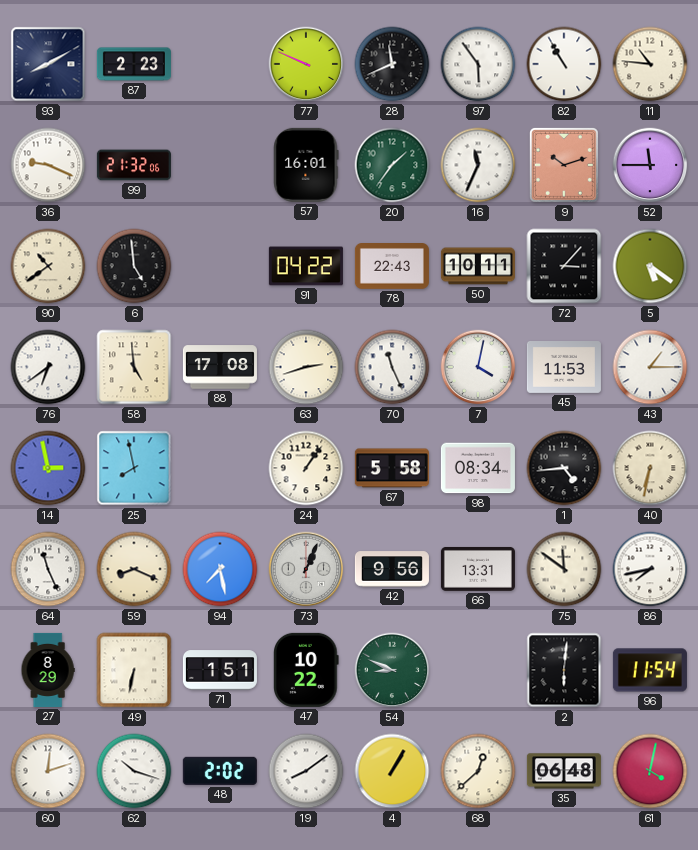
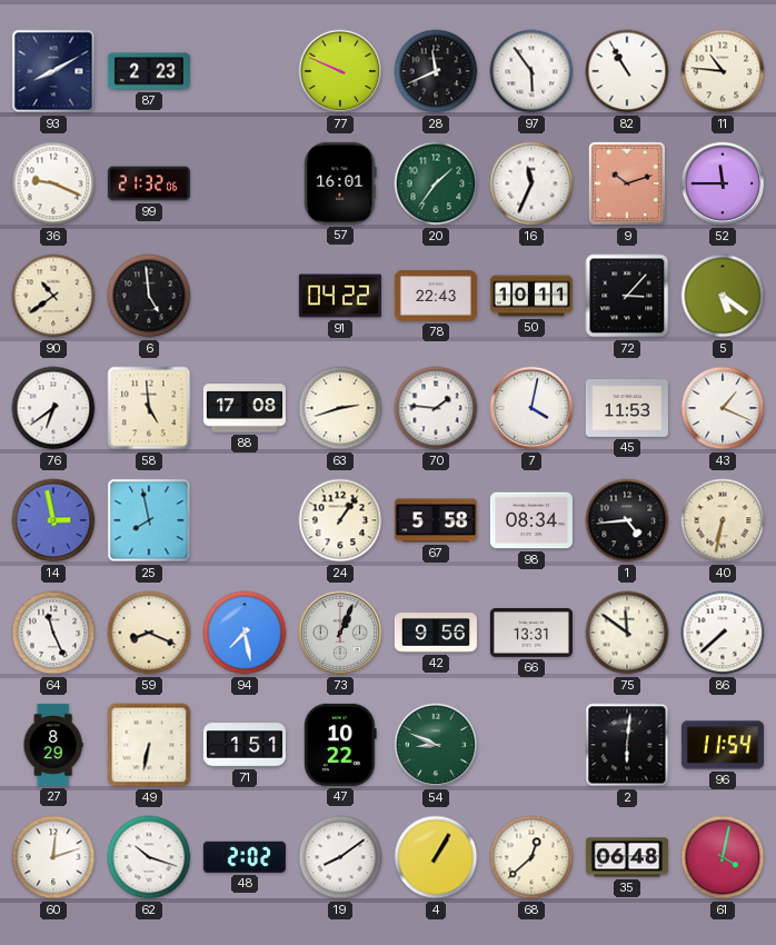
70: 11:26 -> 1:46
43: 1:15 -> 1:19
86: 7:43 -> 7:38
